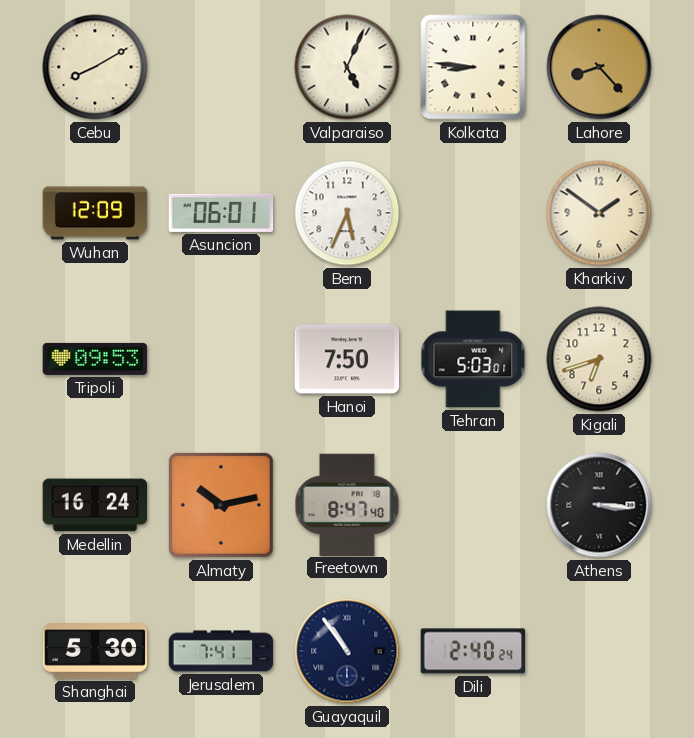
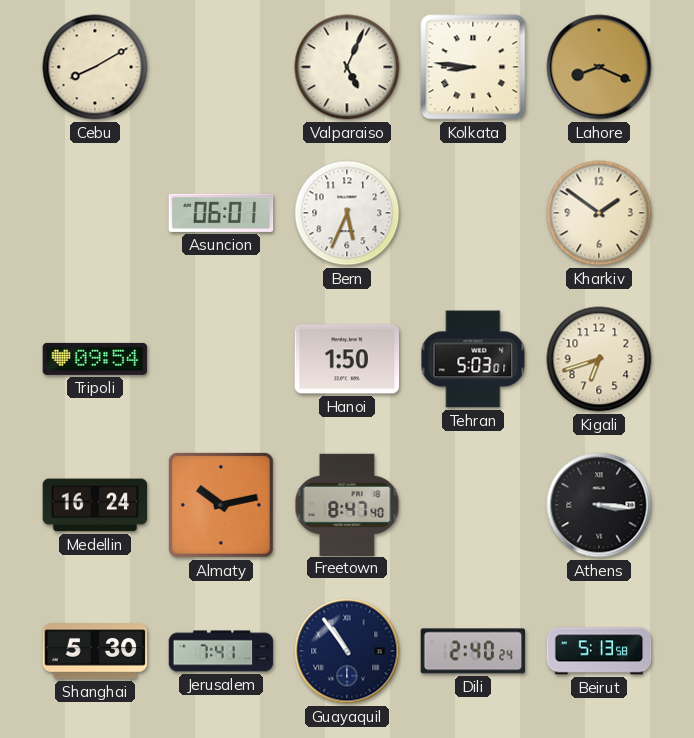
Lahore: 8:23 -> 8:19
Wuhan: 12:09 -> none
Tripoli: 09:53 -> 09:54
Hanoi: 7:50 -> 1:50
Beirut: none -> 5:13
